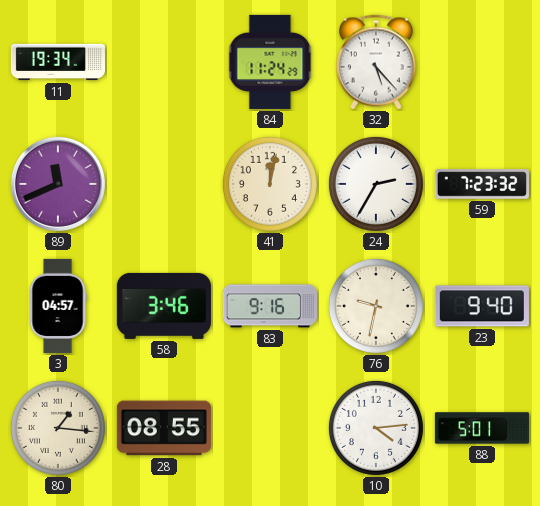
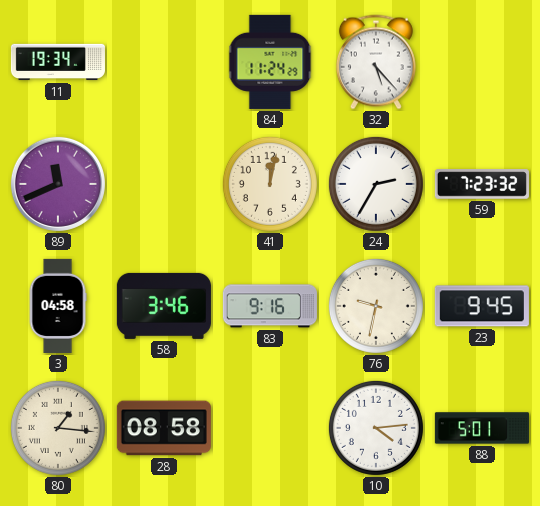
3: 04:57 -> 04:58
23: 9:40 -> 9:45
28: 08:55 -> 08:58
